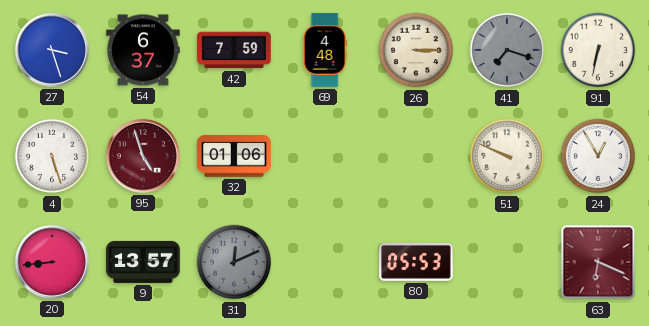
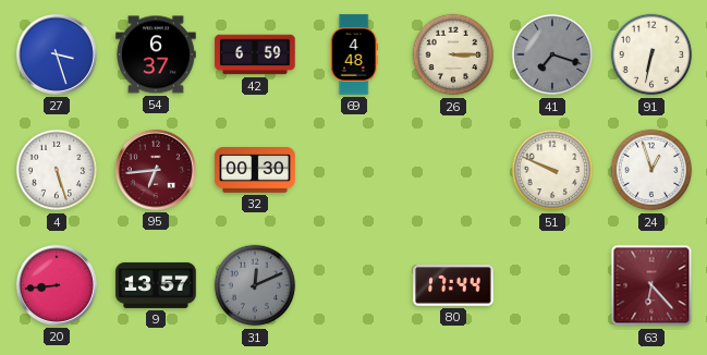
42: 7:59 -> 6:59
95: 4:57 -> 6:44
32: 01:06 -> 00:30
24: 12:55 -> 12:57
80: 05:53 -> 17:44
63: 6:19 -> 6:23
